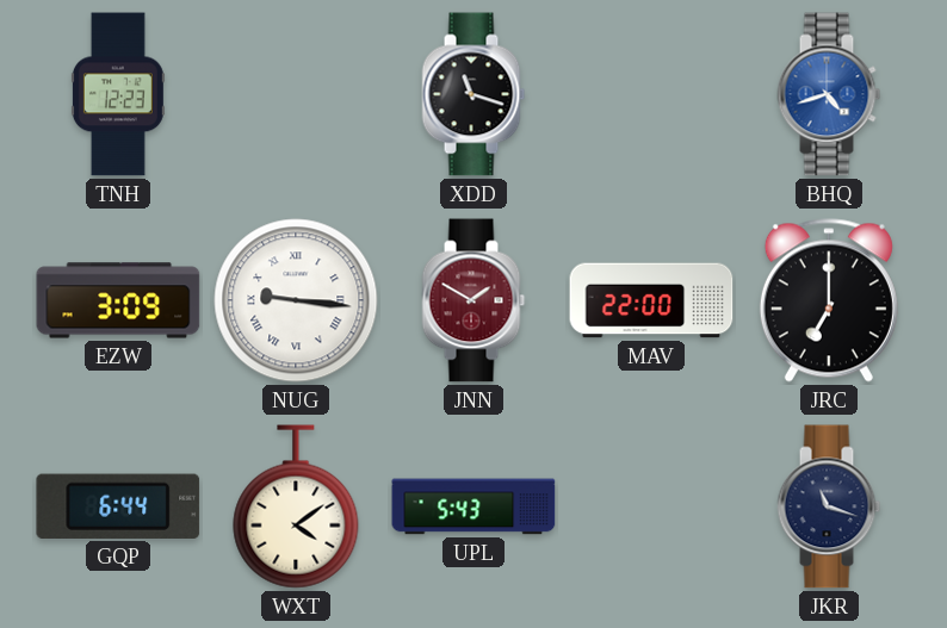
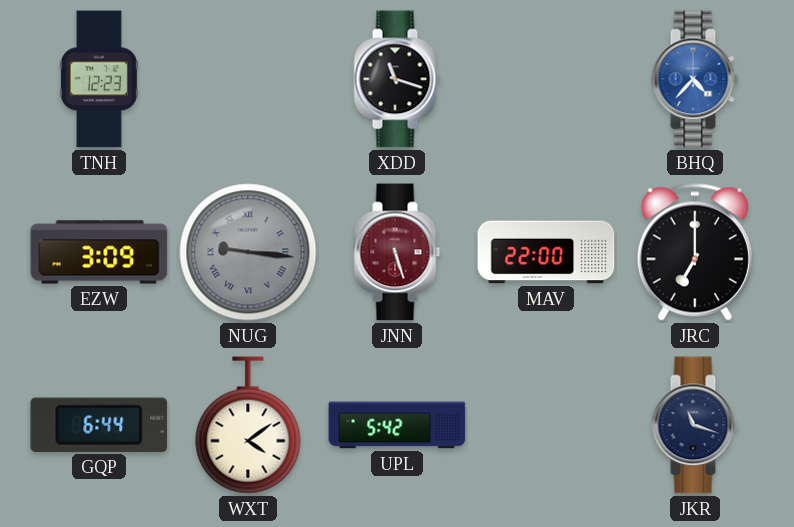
BHQ: 4:42 -> 4:37
NUG dial: white -> grey
JNN: 1:50 -> 5:27
UPL: 5:43 -> 5:42
